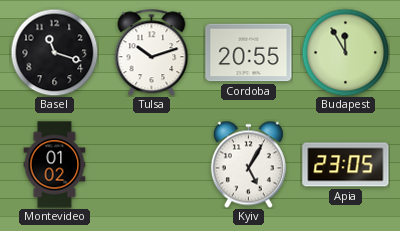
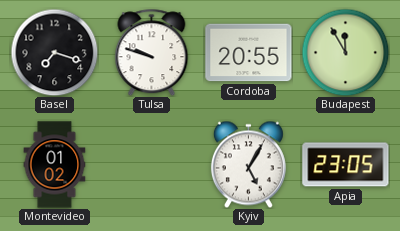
Basel: 11:18 -> 7:18
Tulsa: 10:12 -> 9:48
